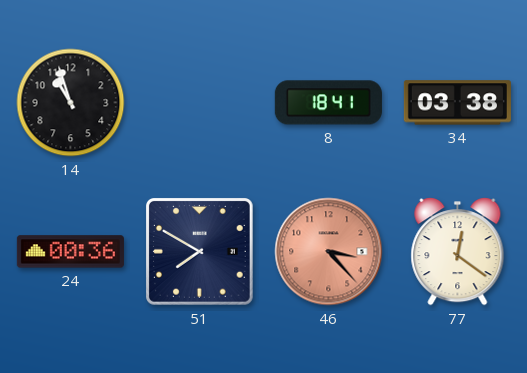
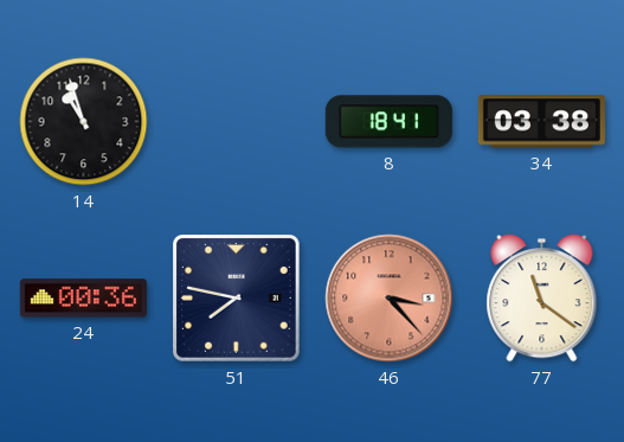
51: 7:50 -> 7:47
77: 12:21 -> 11:21
